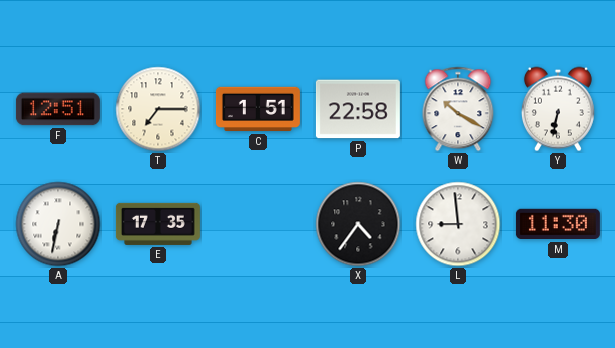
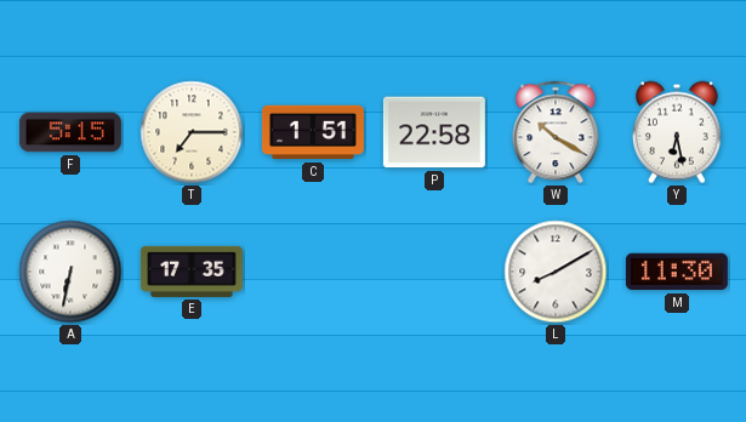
F: 12:51 -> 5:15
Y: 6:32 -> 6:28
X: 4:36 -> none
L: 8:59 -> 8:10
